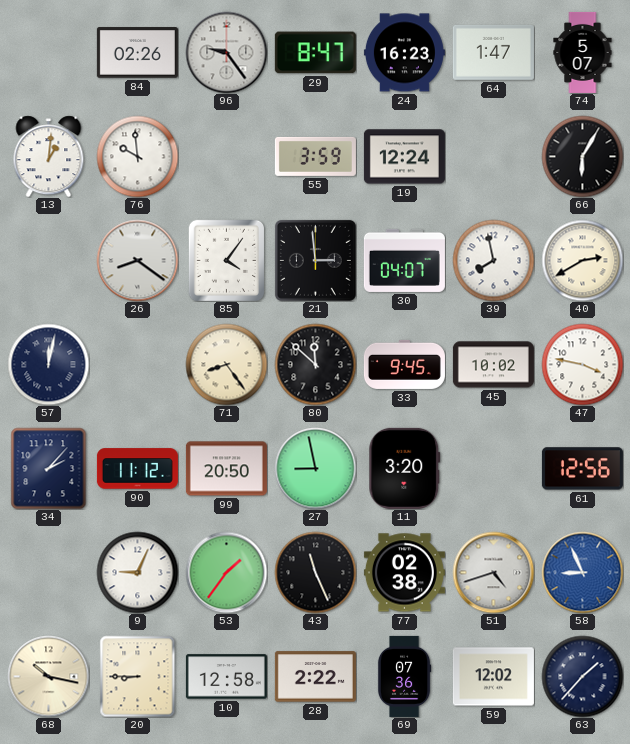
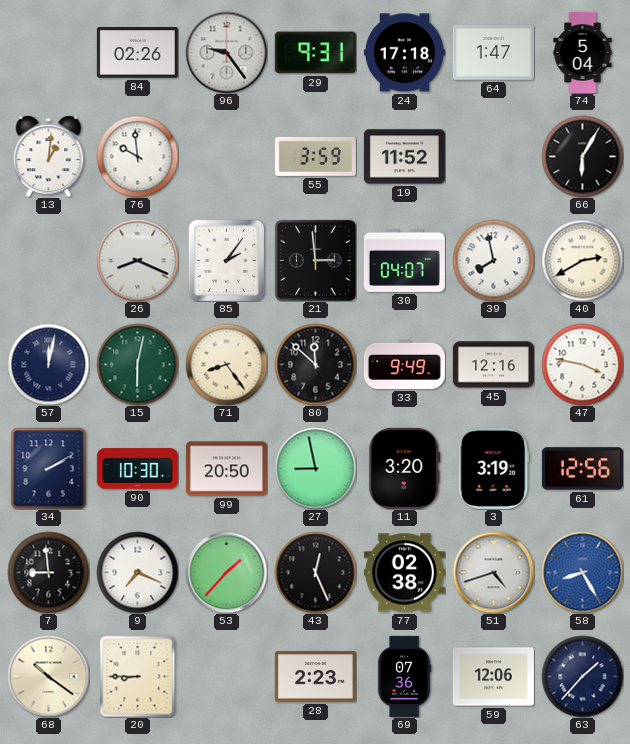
29: 8:47 -> 9:31
24: 16:23 -> 17:18
74: 5:07 -> 5:04
19: 12:24 -> 11:52
26: 8:21 -> 8:19
85: 4:06 -> 2:06
15: none -> 6:02
33: 9:45 -> 9:49
45: 10:02 -> 12:16
34: 2:07 -> 2:10
90: 11:12 -> 10:30
3: none -> 3:19
7: none -> 8:59
9: 9:04 -> 7:19
53: 1:36 -> 1:37
43: 11:26 -> 12:26
58: 8:56 -> 8:25
68: 10:17 -> 10:21
10: 12:58 -> none
28: 2:22 -> 2:23
59: 12:02 -> 12:06
